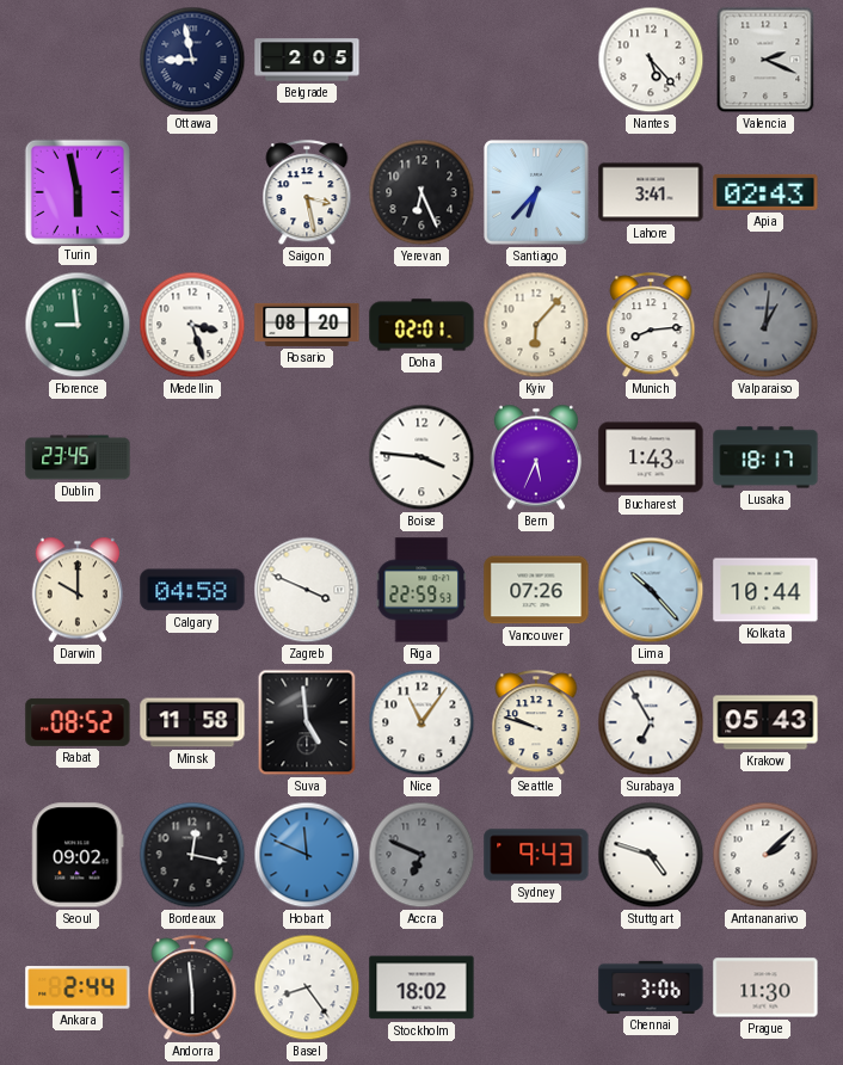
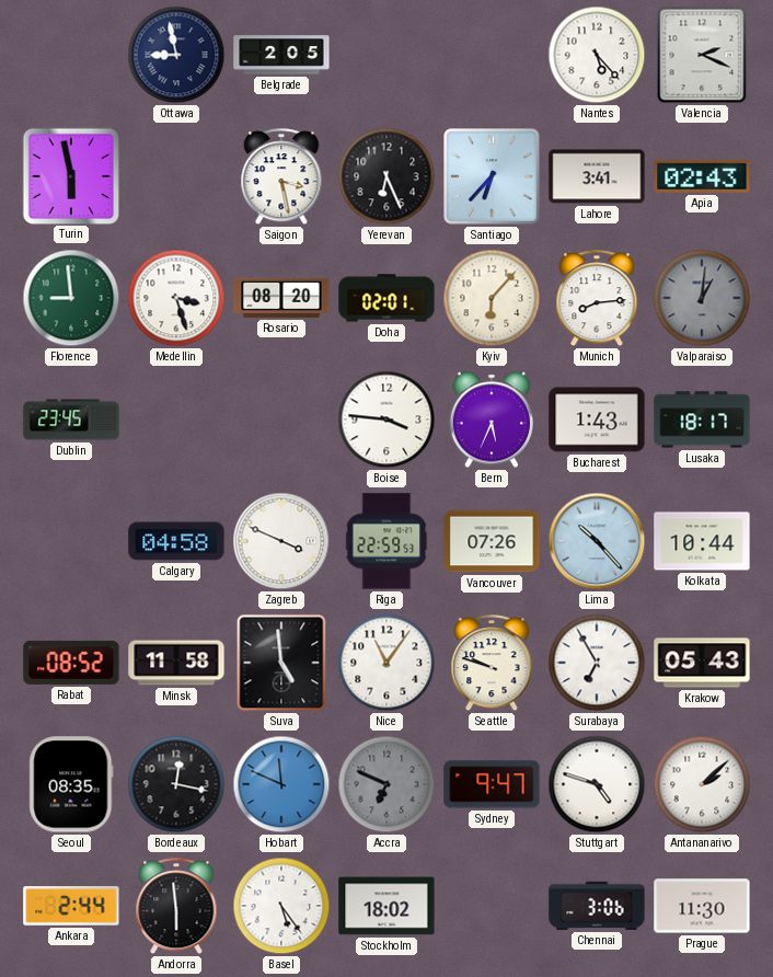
Darwin: 10:00 -> none
Seoul: 09:02 -> 08:35
Sydney: 9:43 -> 9:47
Basel: 8:24 -> 5:24
